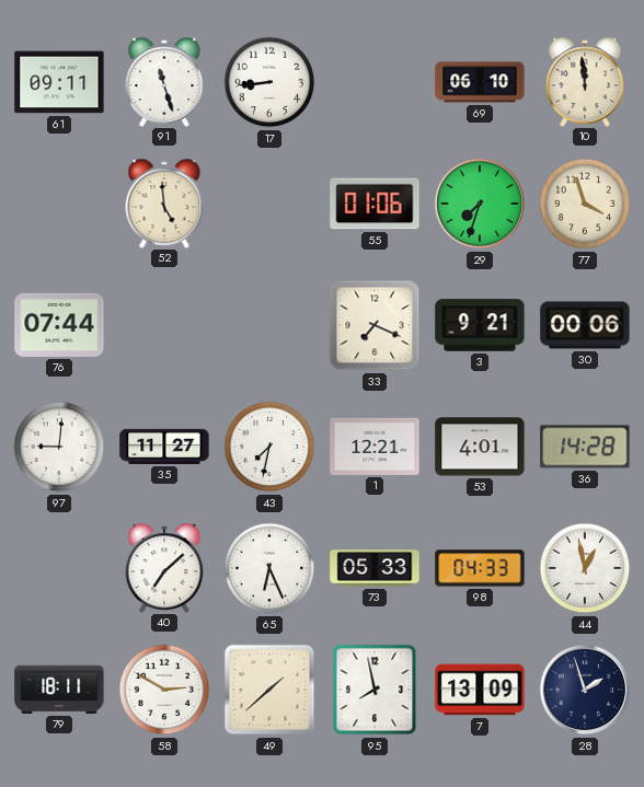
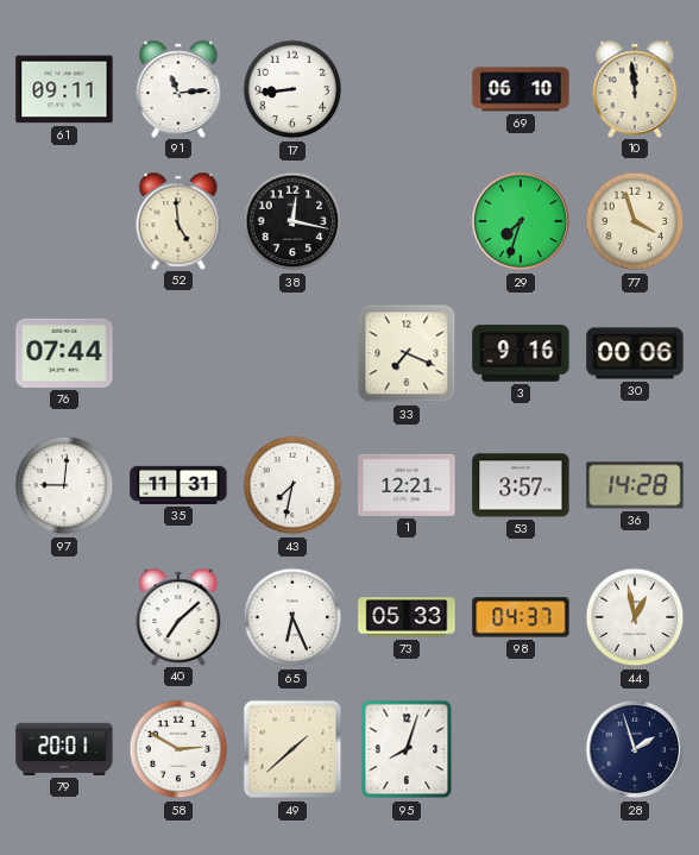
91: 11:27 -> 11:14
38: none -> 12:17
55: 01:06 -> none
3: 9:21 -> 9:16
35: 11:27 -> 11:31
53: 4:01 -> 3:57
98: 04:33 -> 04:37
79: 18:11 -> 20:01
95: 7:58 -> 8:03
7: 13:09 -> none
